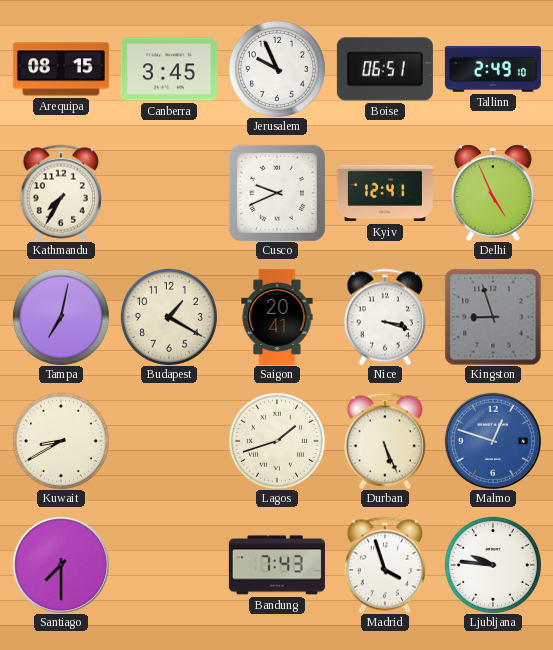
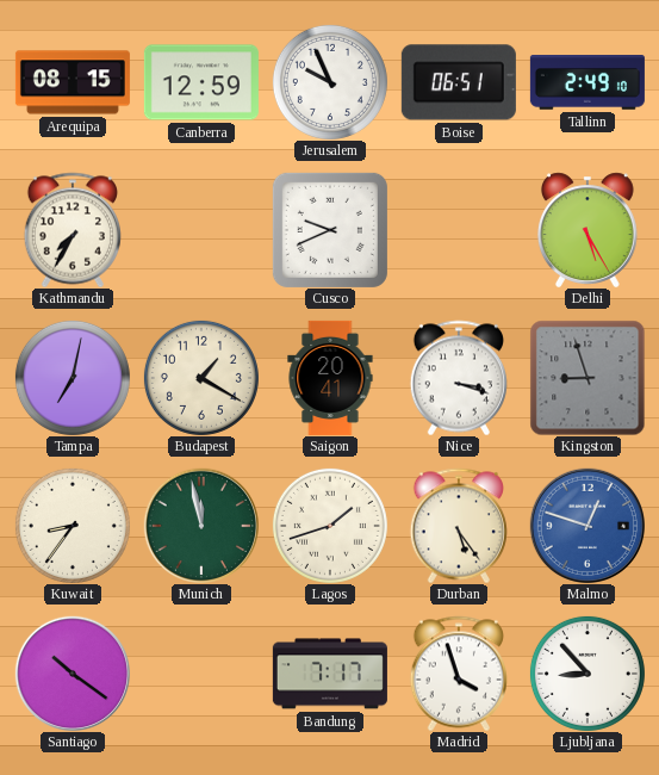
Canberra: 3:45 -> 12:59
Kyiv: 12:41 -> none
Delhi: 4:56 -> 5:25
Kuwait: 8:40 -> 8:36
Munich: none -> 11:58
Durban: 5:26 -> 5:24
Santiago: 7:30 -> 10:21
Bandung: 7:43 -> 7:17
Ljubljana: 9:46 -> 8:53
